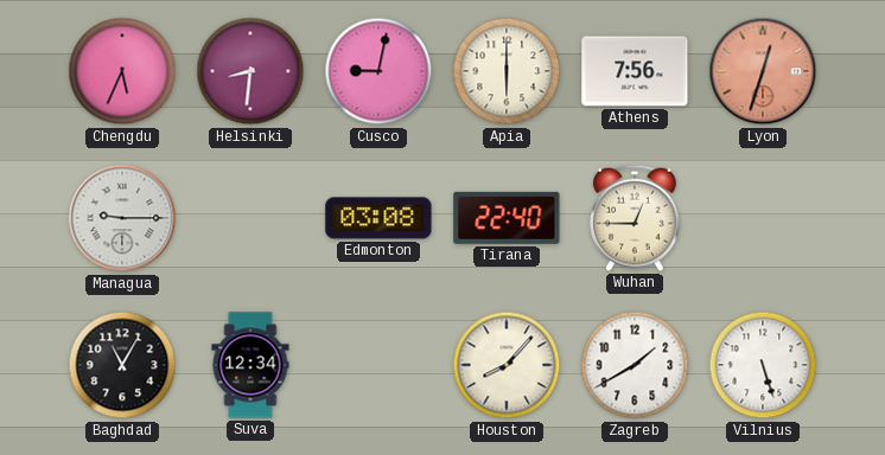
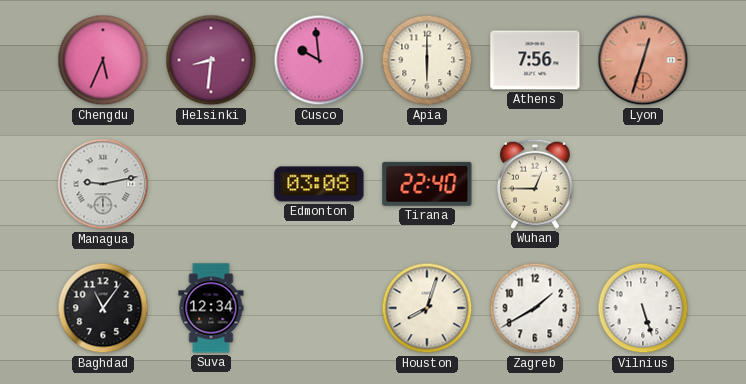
Cusco: 9:02 -> 9:59
Managua: 9:15 -> 9:13
Baghdad: 11:05 -> 11:06
Houston: 8:07 -> 8:03
